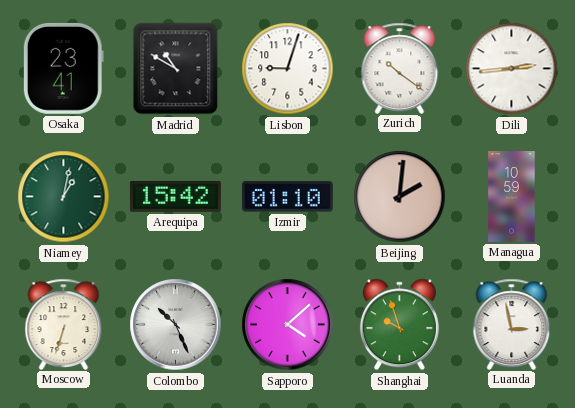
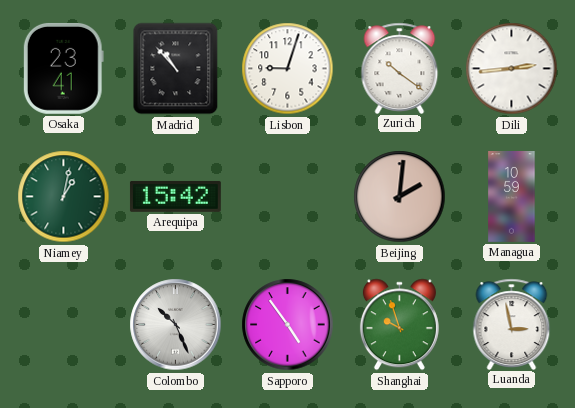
Madrid: 10:50 -> 10:53
Izmir: 01:10 -> none
Moscow: 6:33 -> none
Sapporo: 4:08 -> 4:54
